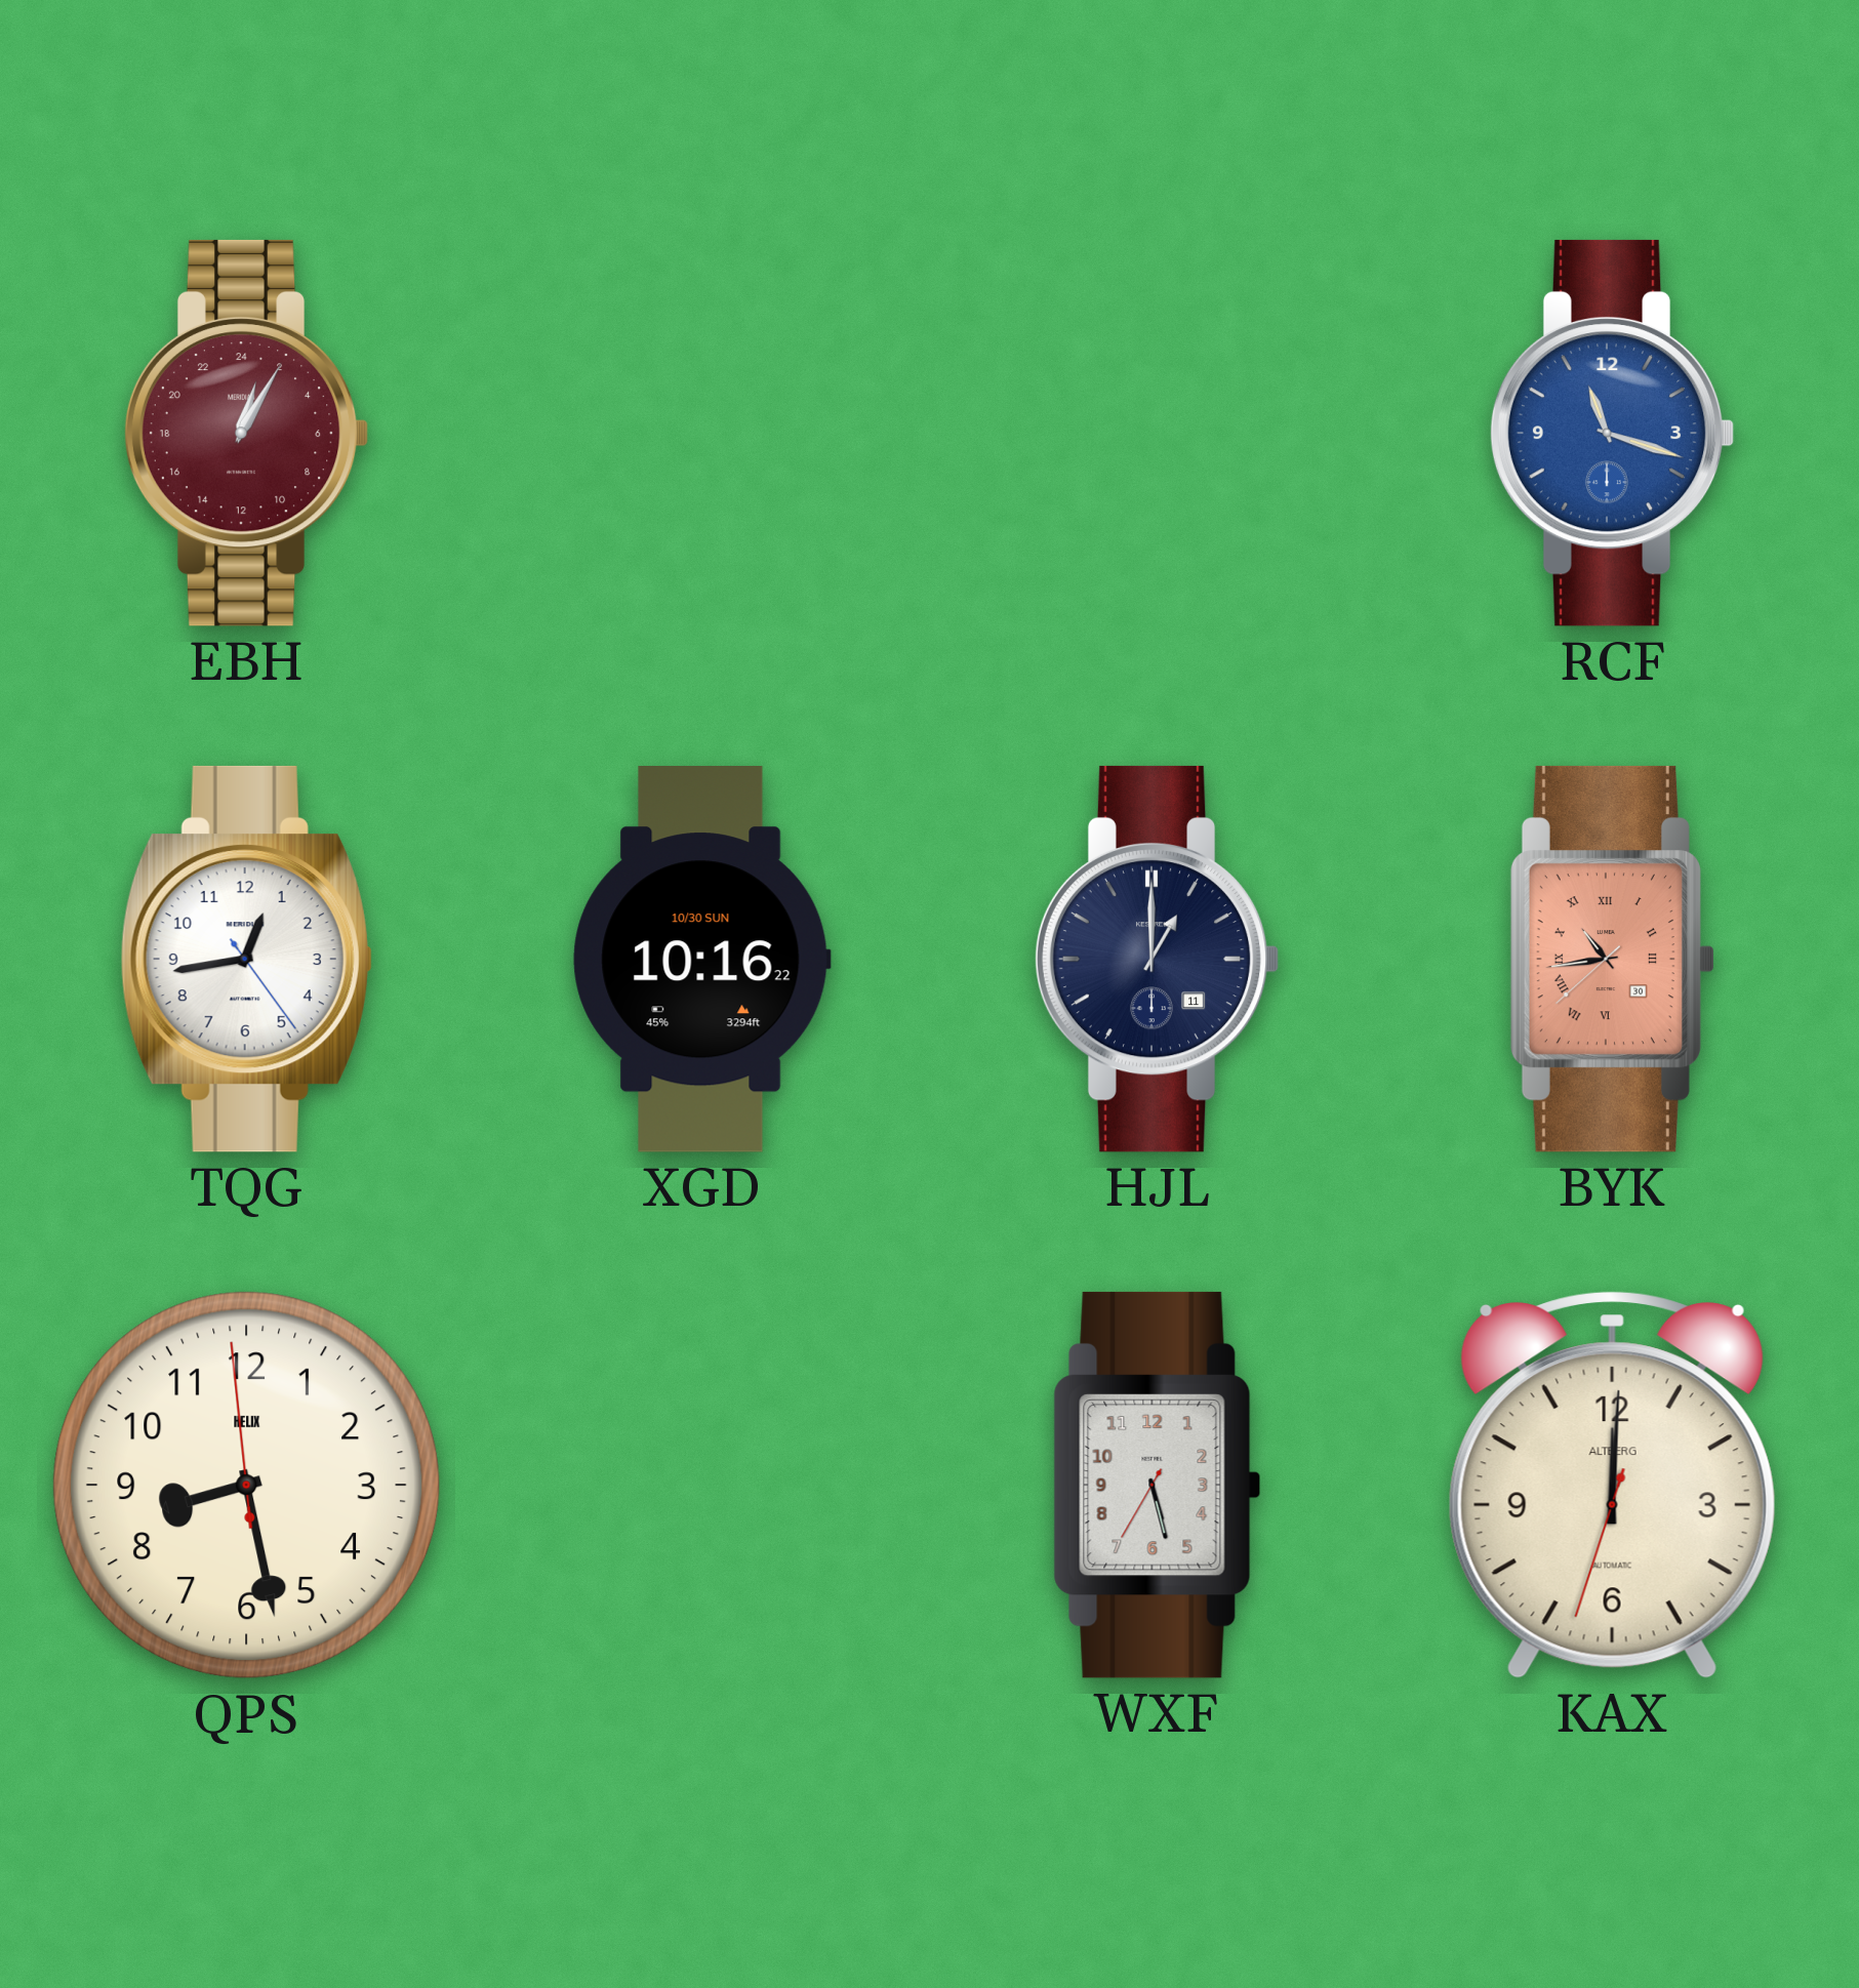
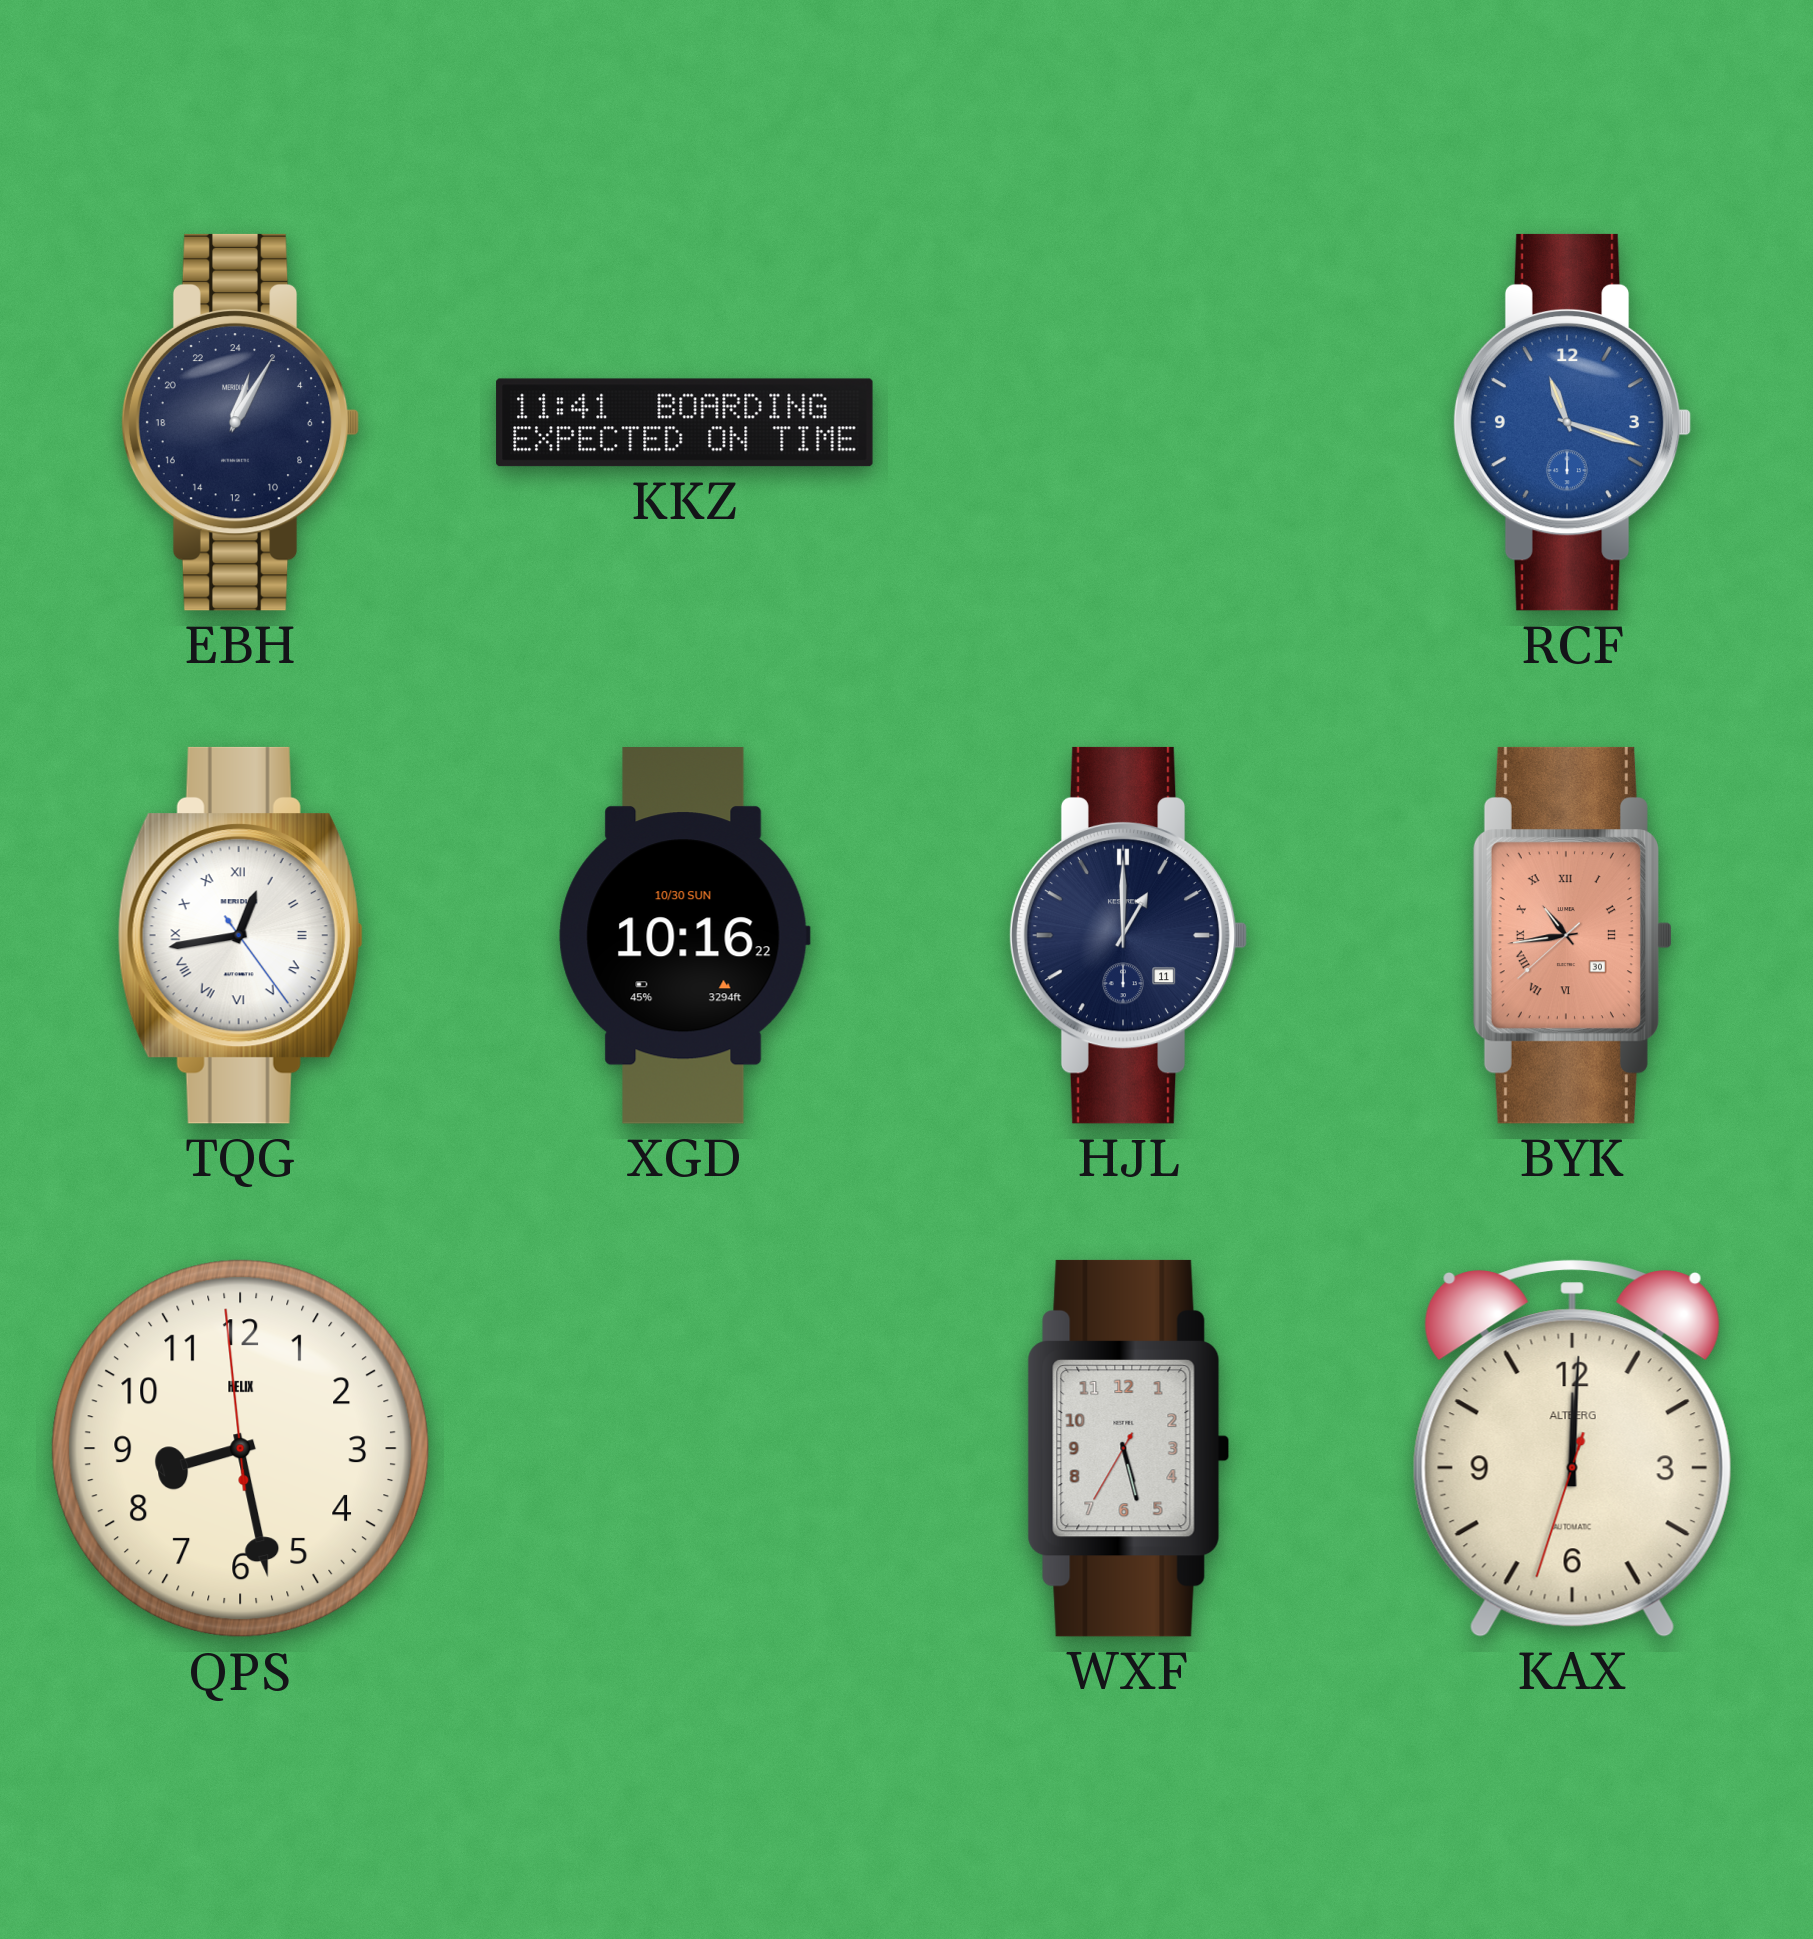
EBH dial: burgundy -> navy
KKZ: none -> 11:41
TQG numerals: Arabic -> Roman
